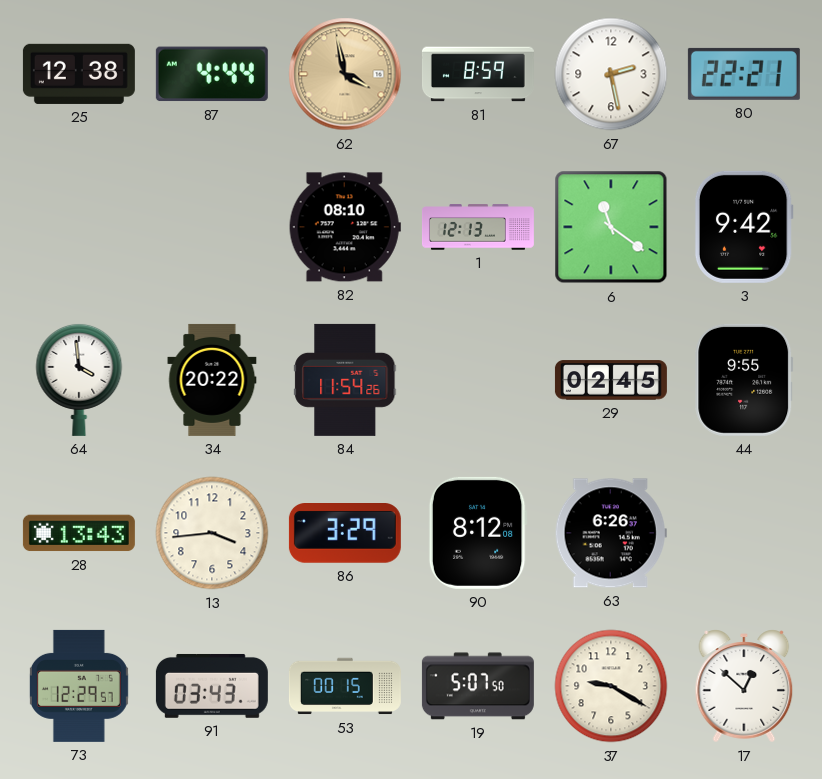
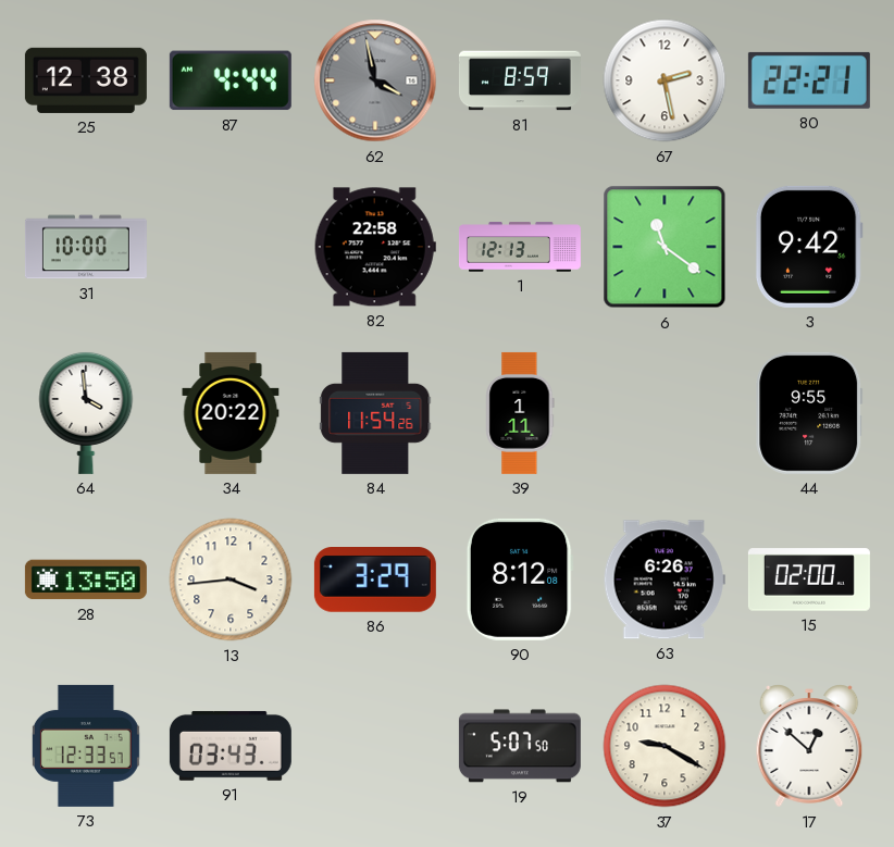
62 dial: champagne -> grey
31: none -> 10:00
82: 08:10 -> 22:58
39: none -> 1:11
29: 02:45 -> none
28: 13:43 -> 13:50
15: none -> 02:00
73: 12:29 -> 12:33
53: 00:15 -> none
